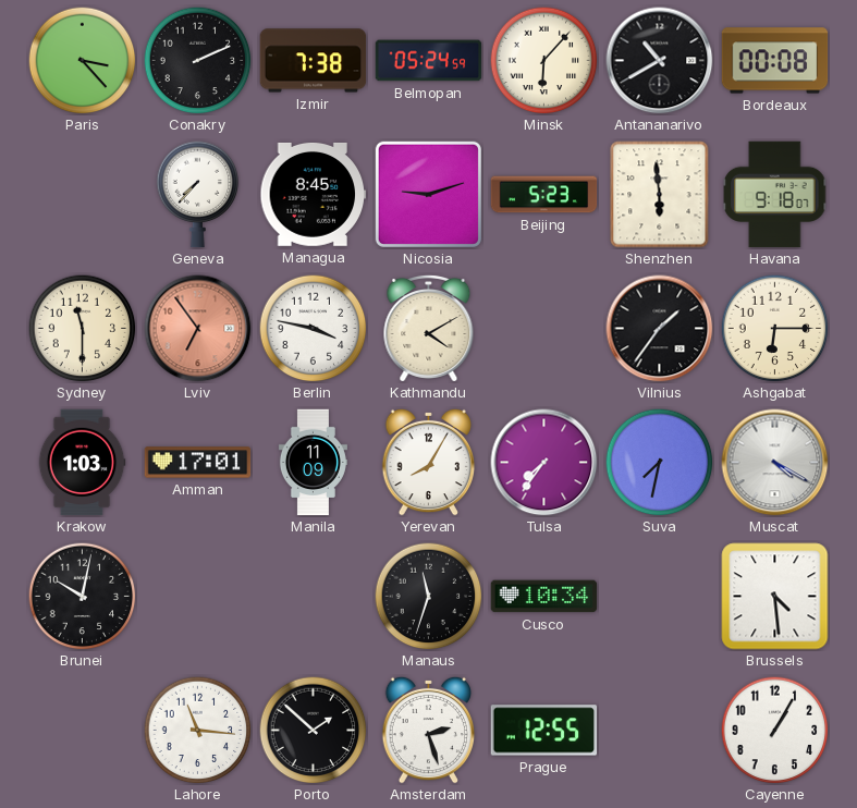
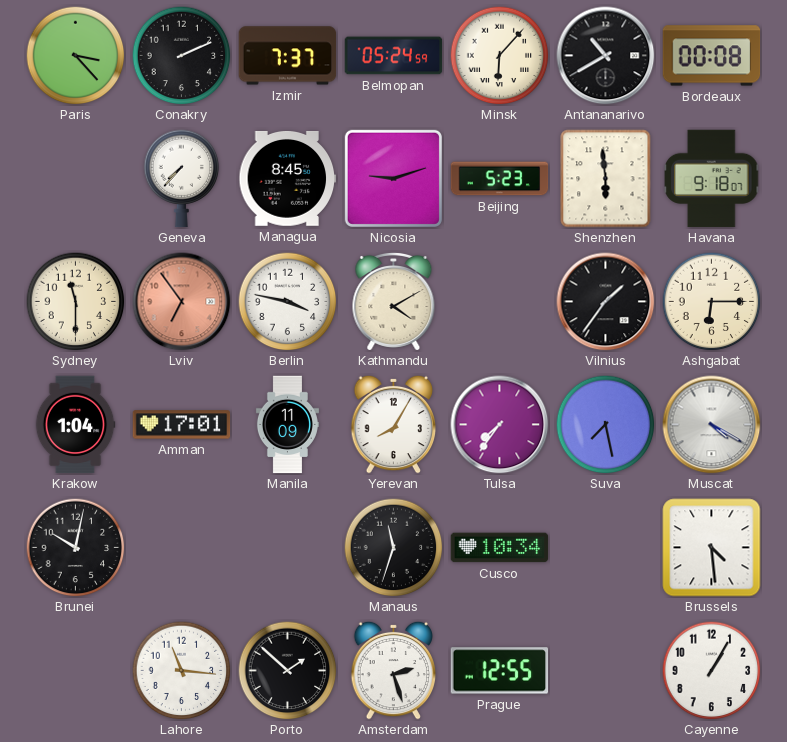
Izmir: 7:38 -> 7:37
Krakow: 1:03 -> 1:04
Suva: 7:32 -> 7:28
